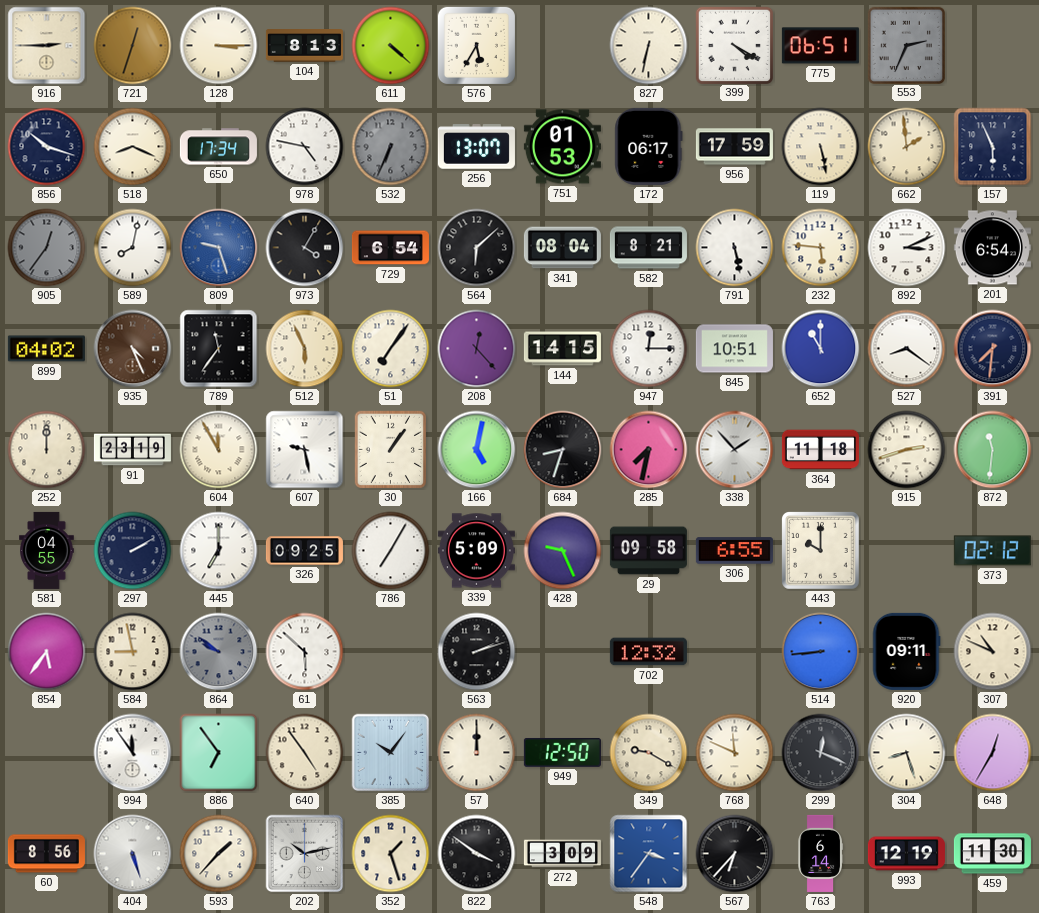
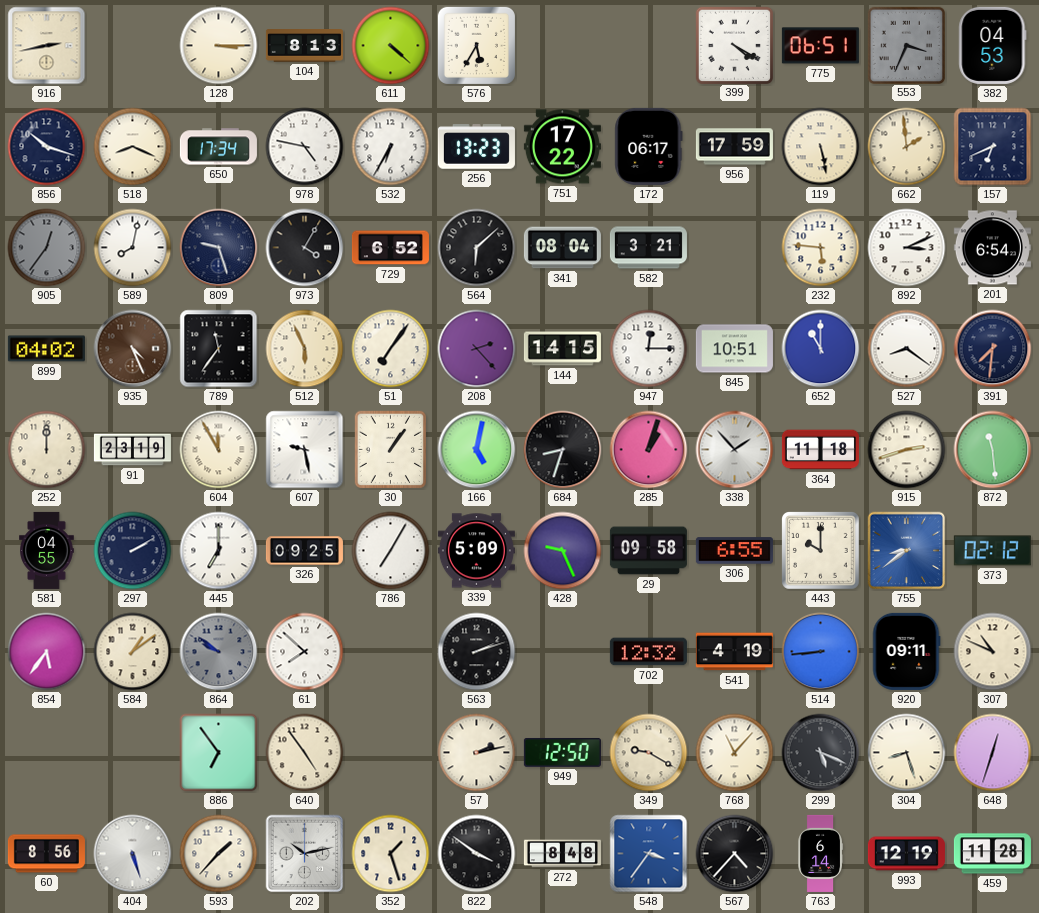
916: 2:45 -> 2:43
721: 12:33 -> none
827: 6:32 -> none
553: 2:34 -> 3:34
382: none -> 04:53
532: 6:34 -> 6:35
532 dial: grey -> white
256: 13:07 -> 13:23
751: 01:53 -> 17:22
157: 5:56 -> 6:41
809 dial: blue -> navy
729: 6:54 -> 6:52
582: 8:21 -> 3:21
791: 5:28 -> none
208: 12:23 -> 2:23
285: 7:32 -> 1:03
872: 11:31 -> 11:29
755: none -> 8:39
584: 8:58 -> 1:09
61: 5:52 -> 7:52
541: none -> 4:19
994: 11:54 -> none
385: 10:06 -> none
57: 12:00 -> 2:13
768: 11:49 -> 11:07
299: 12:19 -> 5:19
648: 12:35 -> 12:33
272: 3:09 -> 8:48
567: 6:37 -> 4:37
459: 11:30 -> 11:28
